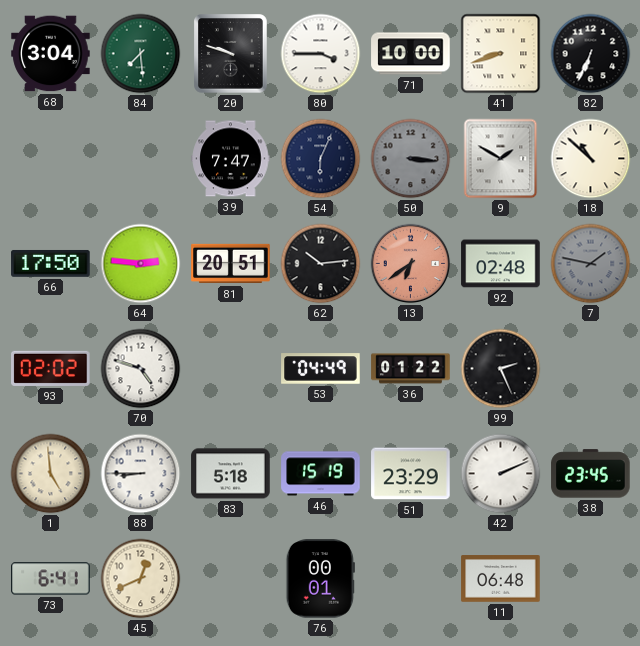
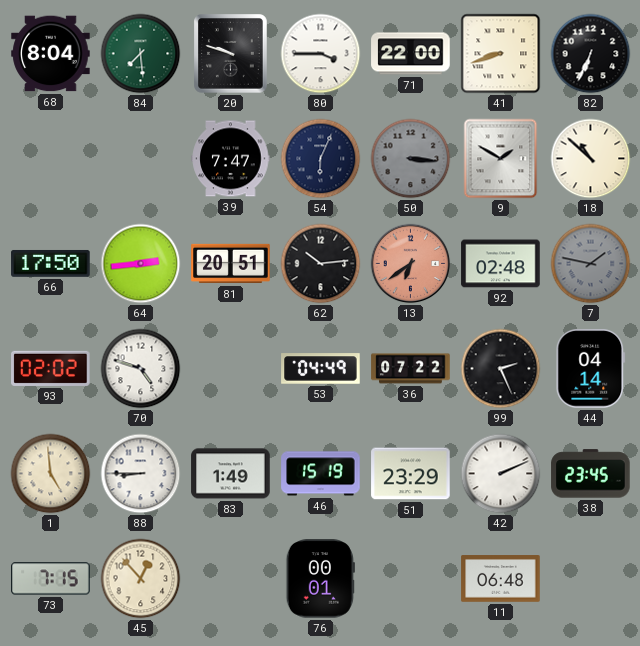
68: 3:04 -> 8:04
71: 10:00 -> 22:00
64: 2:46 -> 2:44
36: 01:22 -> 07:22
44: none -> 04:14
83: 5:18 -> 1:49
73: 6:41 -> 7:15
45: 12:41 -> 12:53
